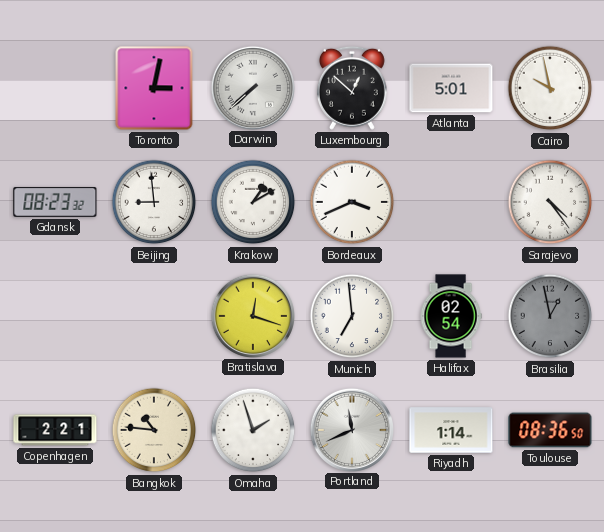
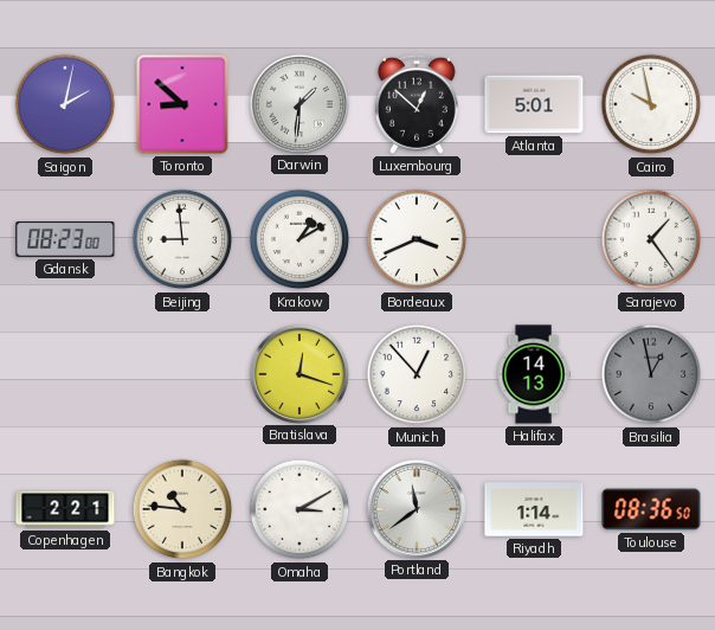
Saigon: none -> 2:02
Toronto: 3:02 -> 8:52
Darwin: 7:38 -> 1:31
Gdansk: 08:23:32 -> 08:23:00
Sarajevo: 4:24 -> 1:24
Munich: 6:59 -> 12:53
Halifax: 02:54 -> 14:13
Omaha: 1:57 -> 3:10
Portland: 11:41 -> 11:39
